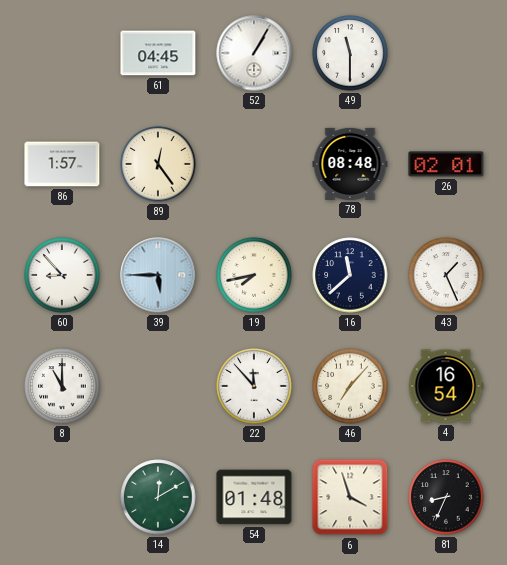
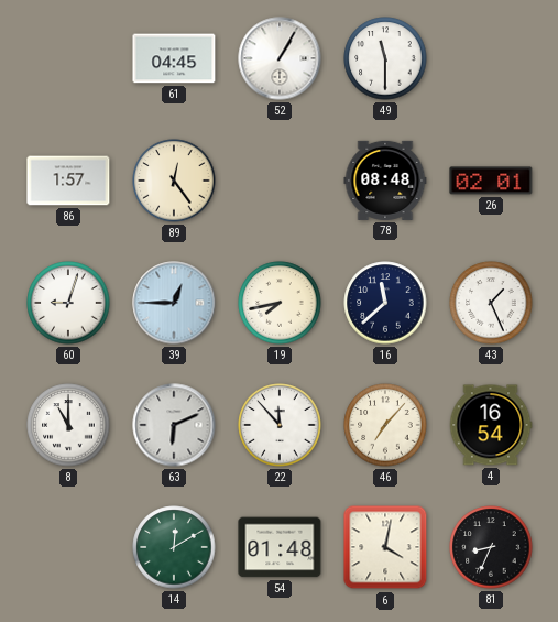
60: 8:53 -> 9:03
39: 5:45 -> 12:45
63: none -> 6:11
6: 3:57 -> 4:02
